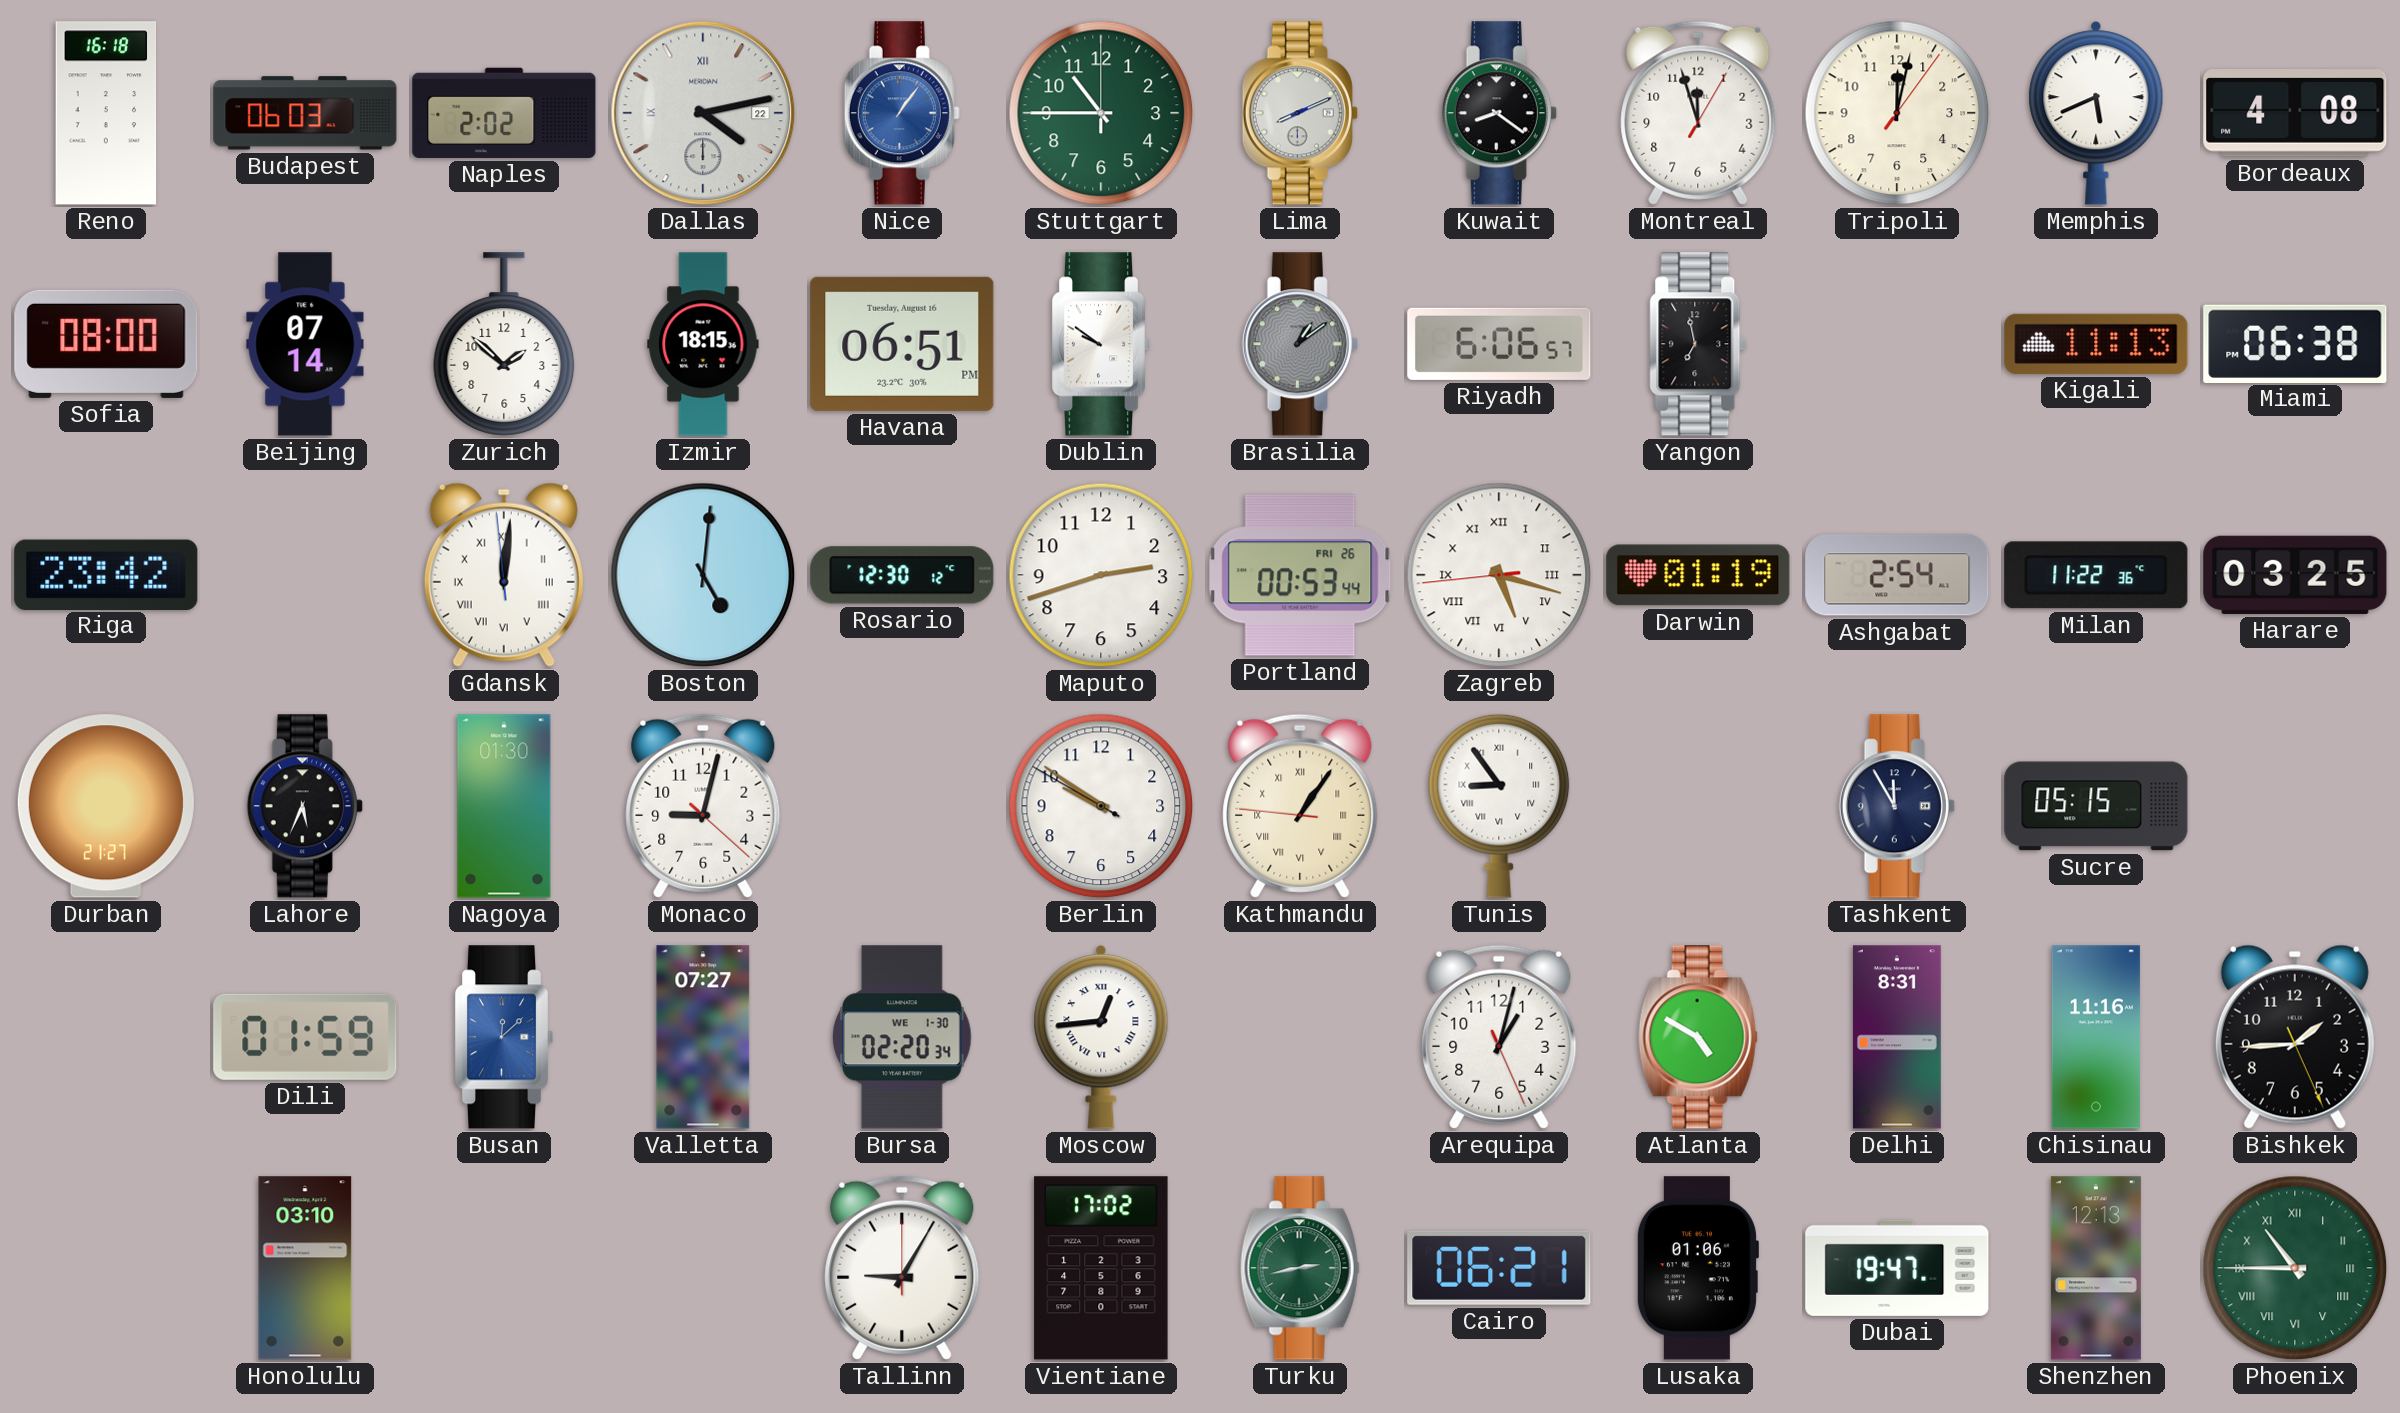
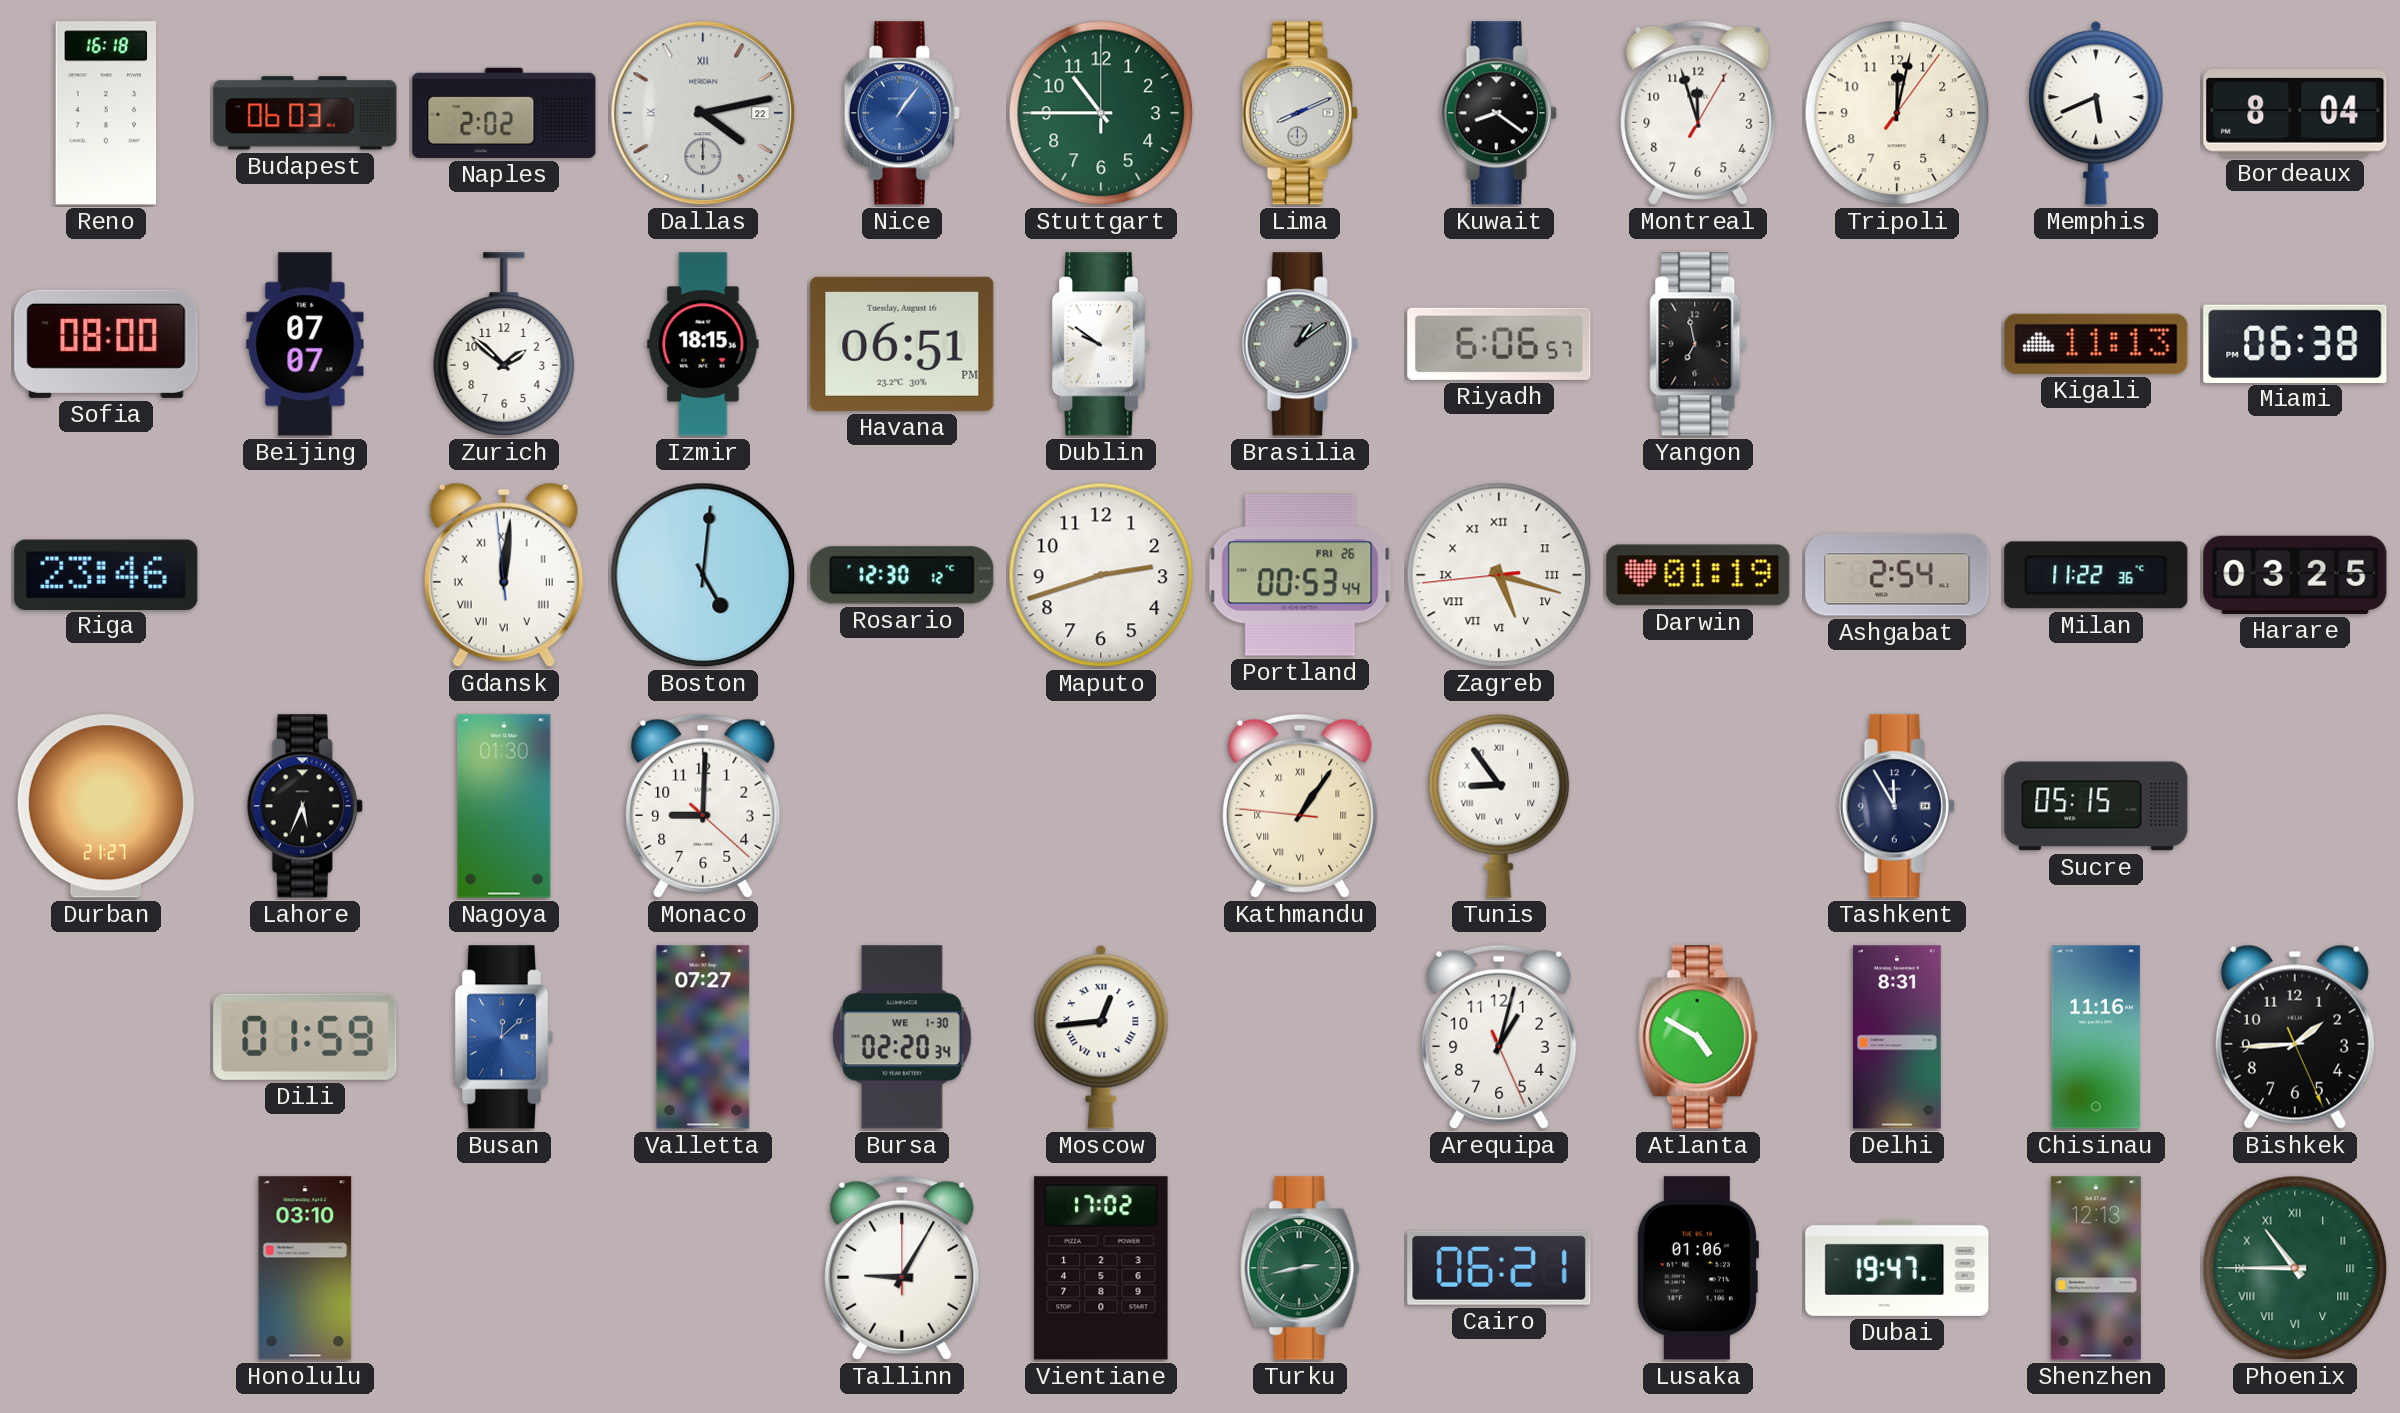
Bordeaux: 4:08 -> 8:04
Beijing: 07:14 -> 07:07
Riga: 23:42 -> 23:46
Monaco: 9:02 -> 9:00
Berlin: 9:50 -> none
